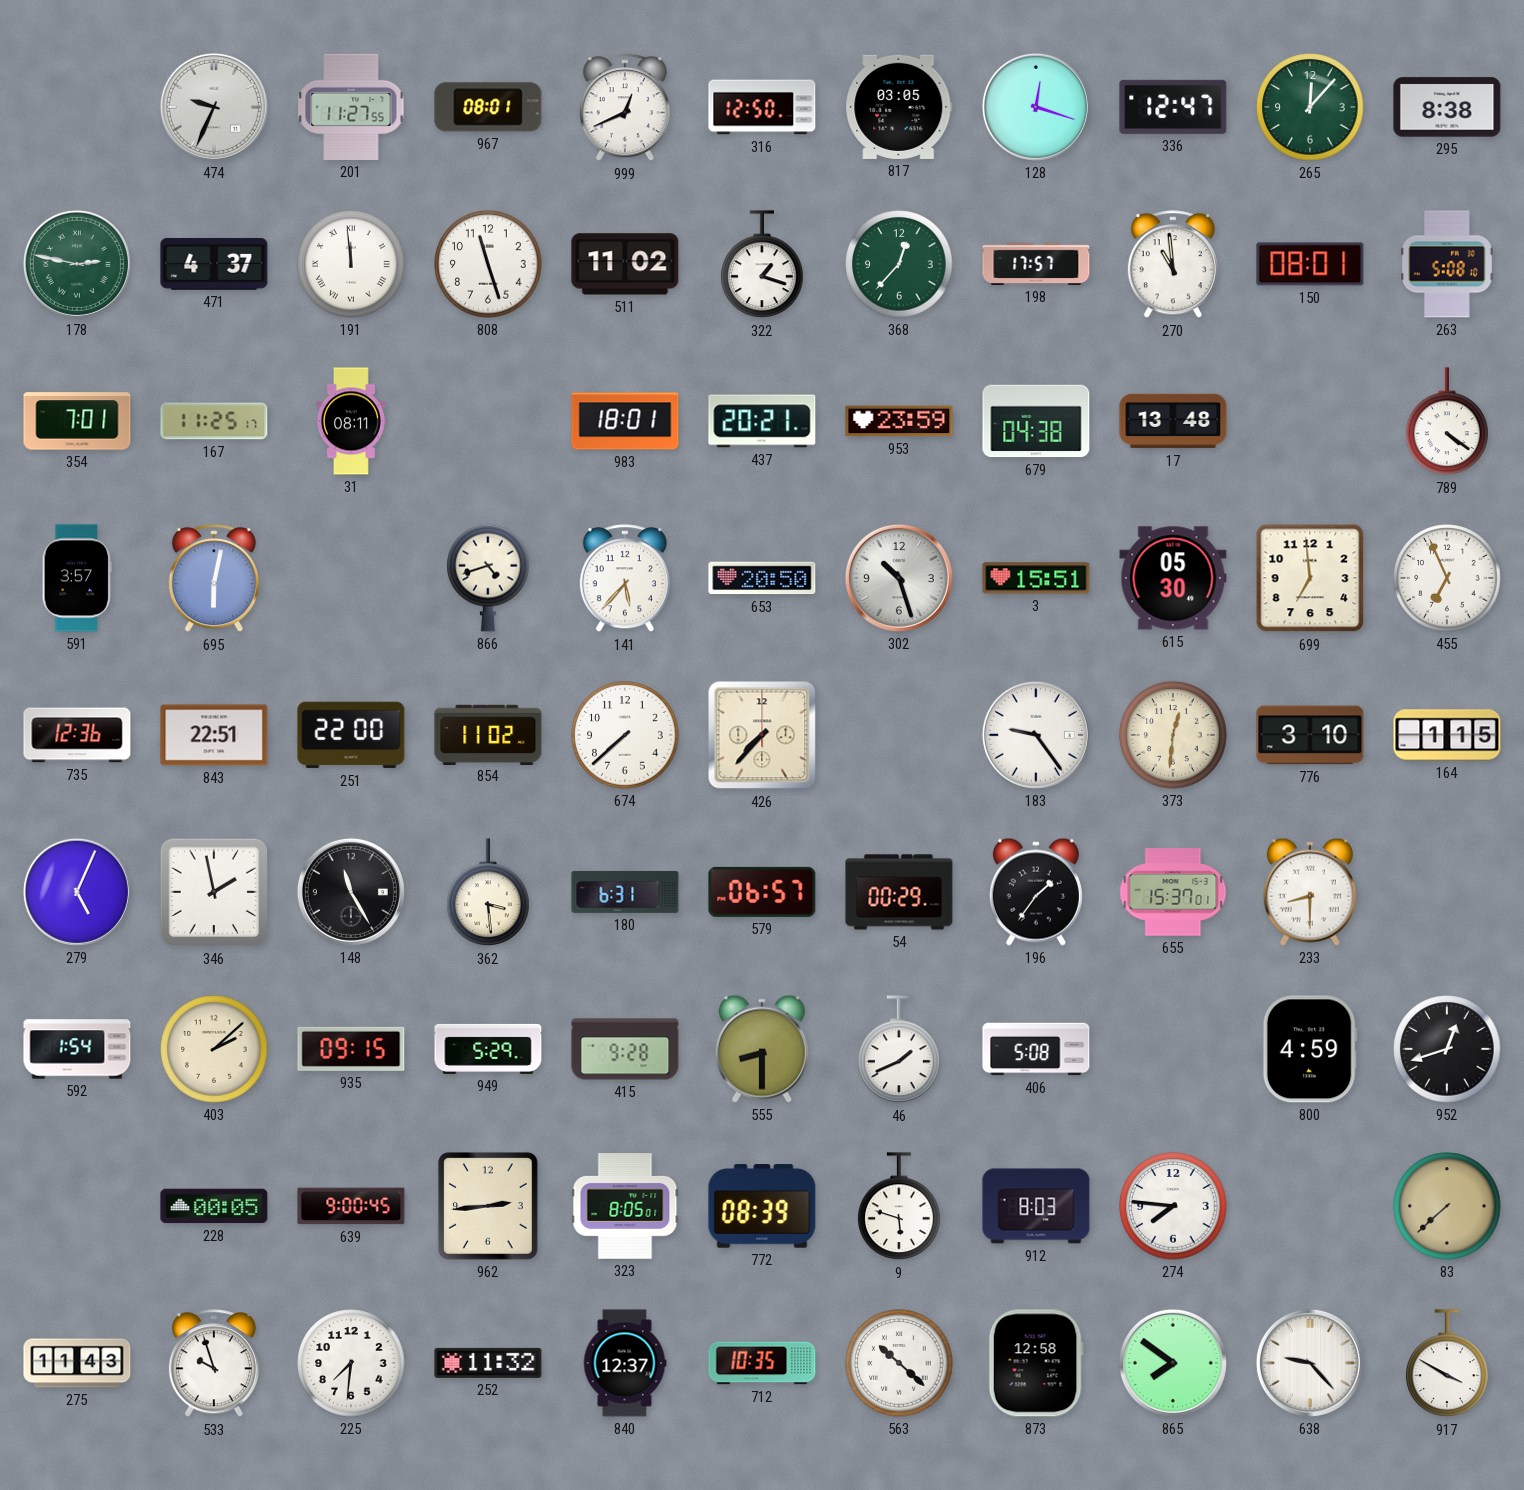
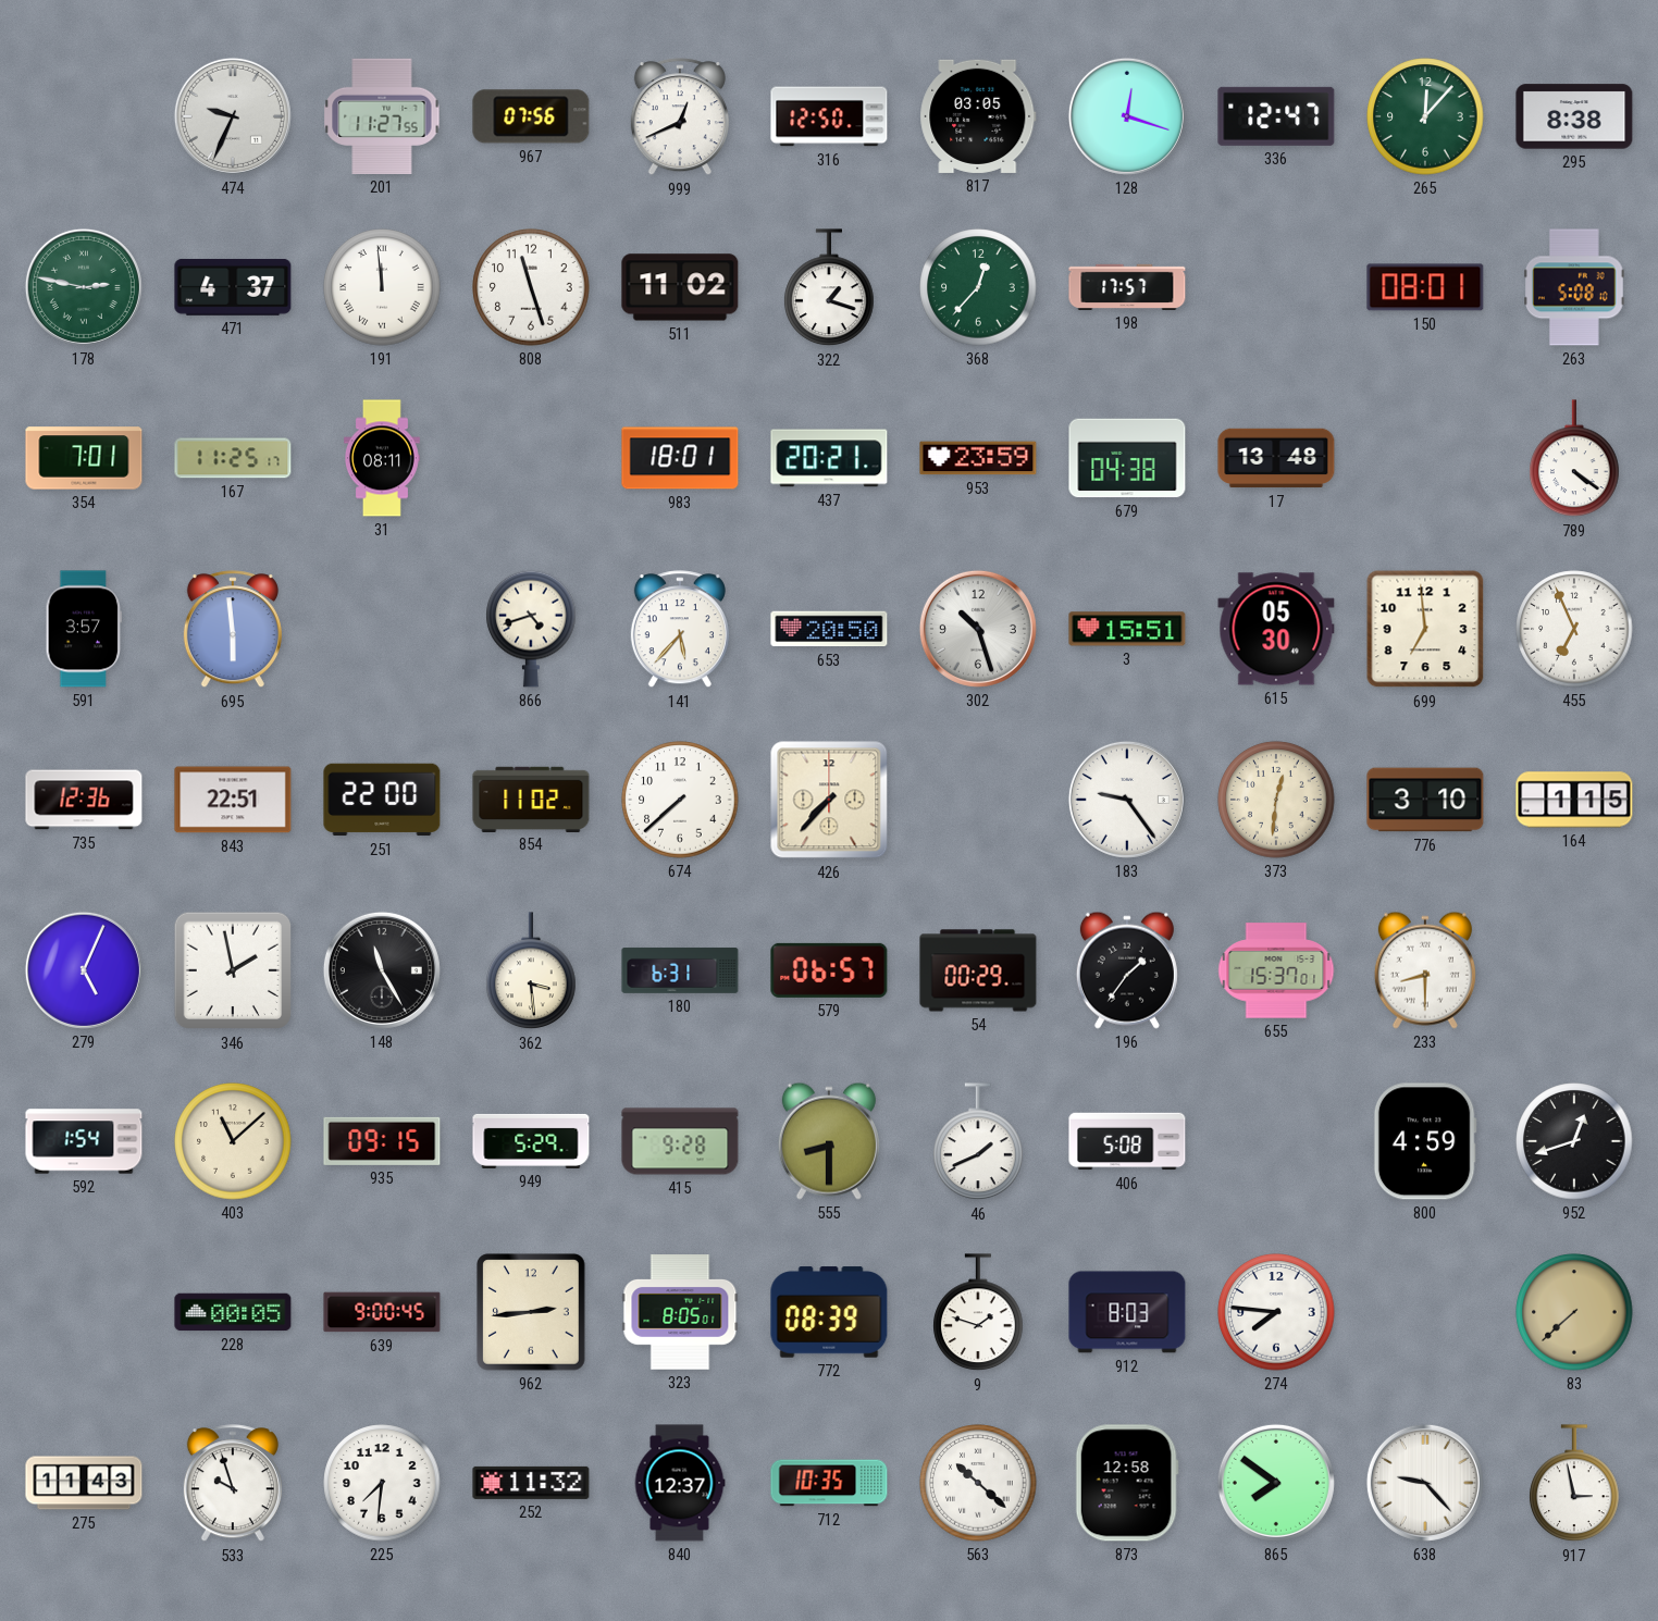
967: 08:01 -> 07:56
270: 10:59 -> none
695: 6:02 -> 5:59
403: 2:08 -> 11:08
9: 5:48 -> 1:48
917: 3:50 -> 2:58
